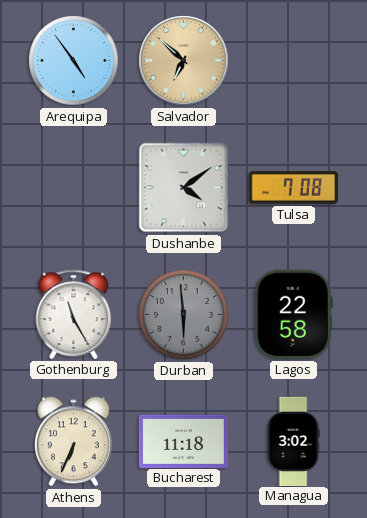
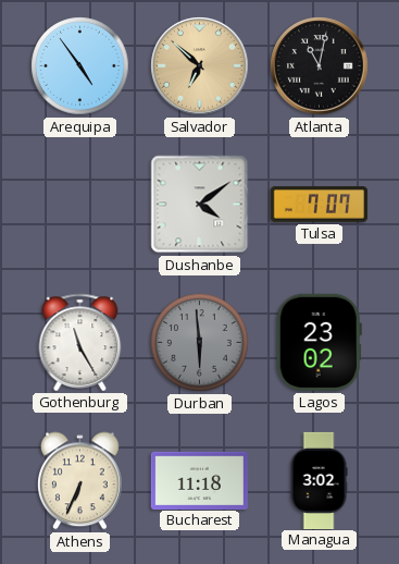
Atlanta: none -> 11:02
Tulsa: 7:08 -> 7:07
Lagos: 22:58 -> 23:02
